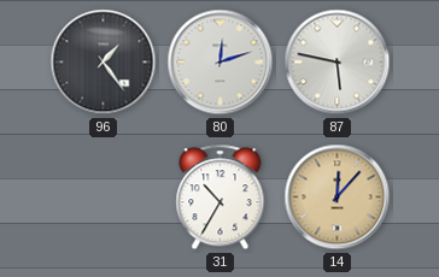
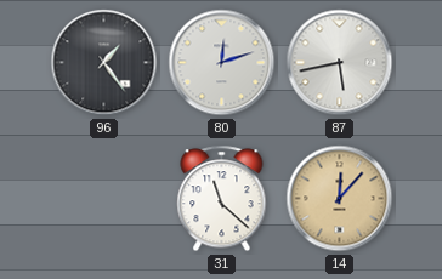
87: 5:47 -> 5:43
31: 10:35 -> 11:22
